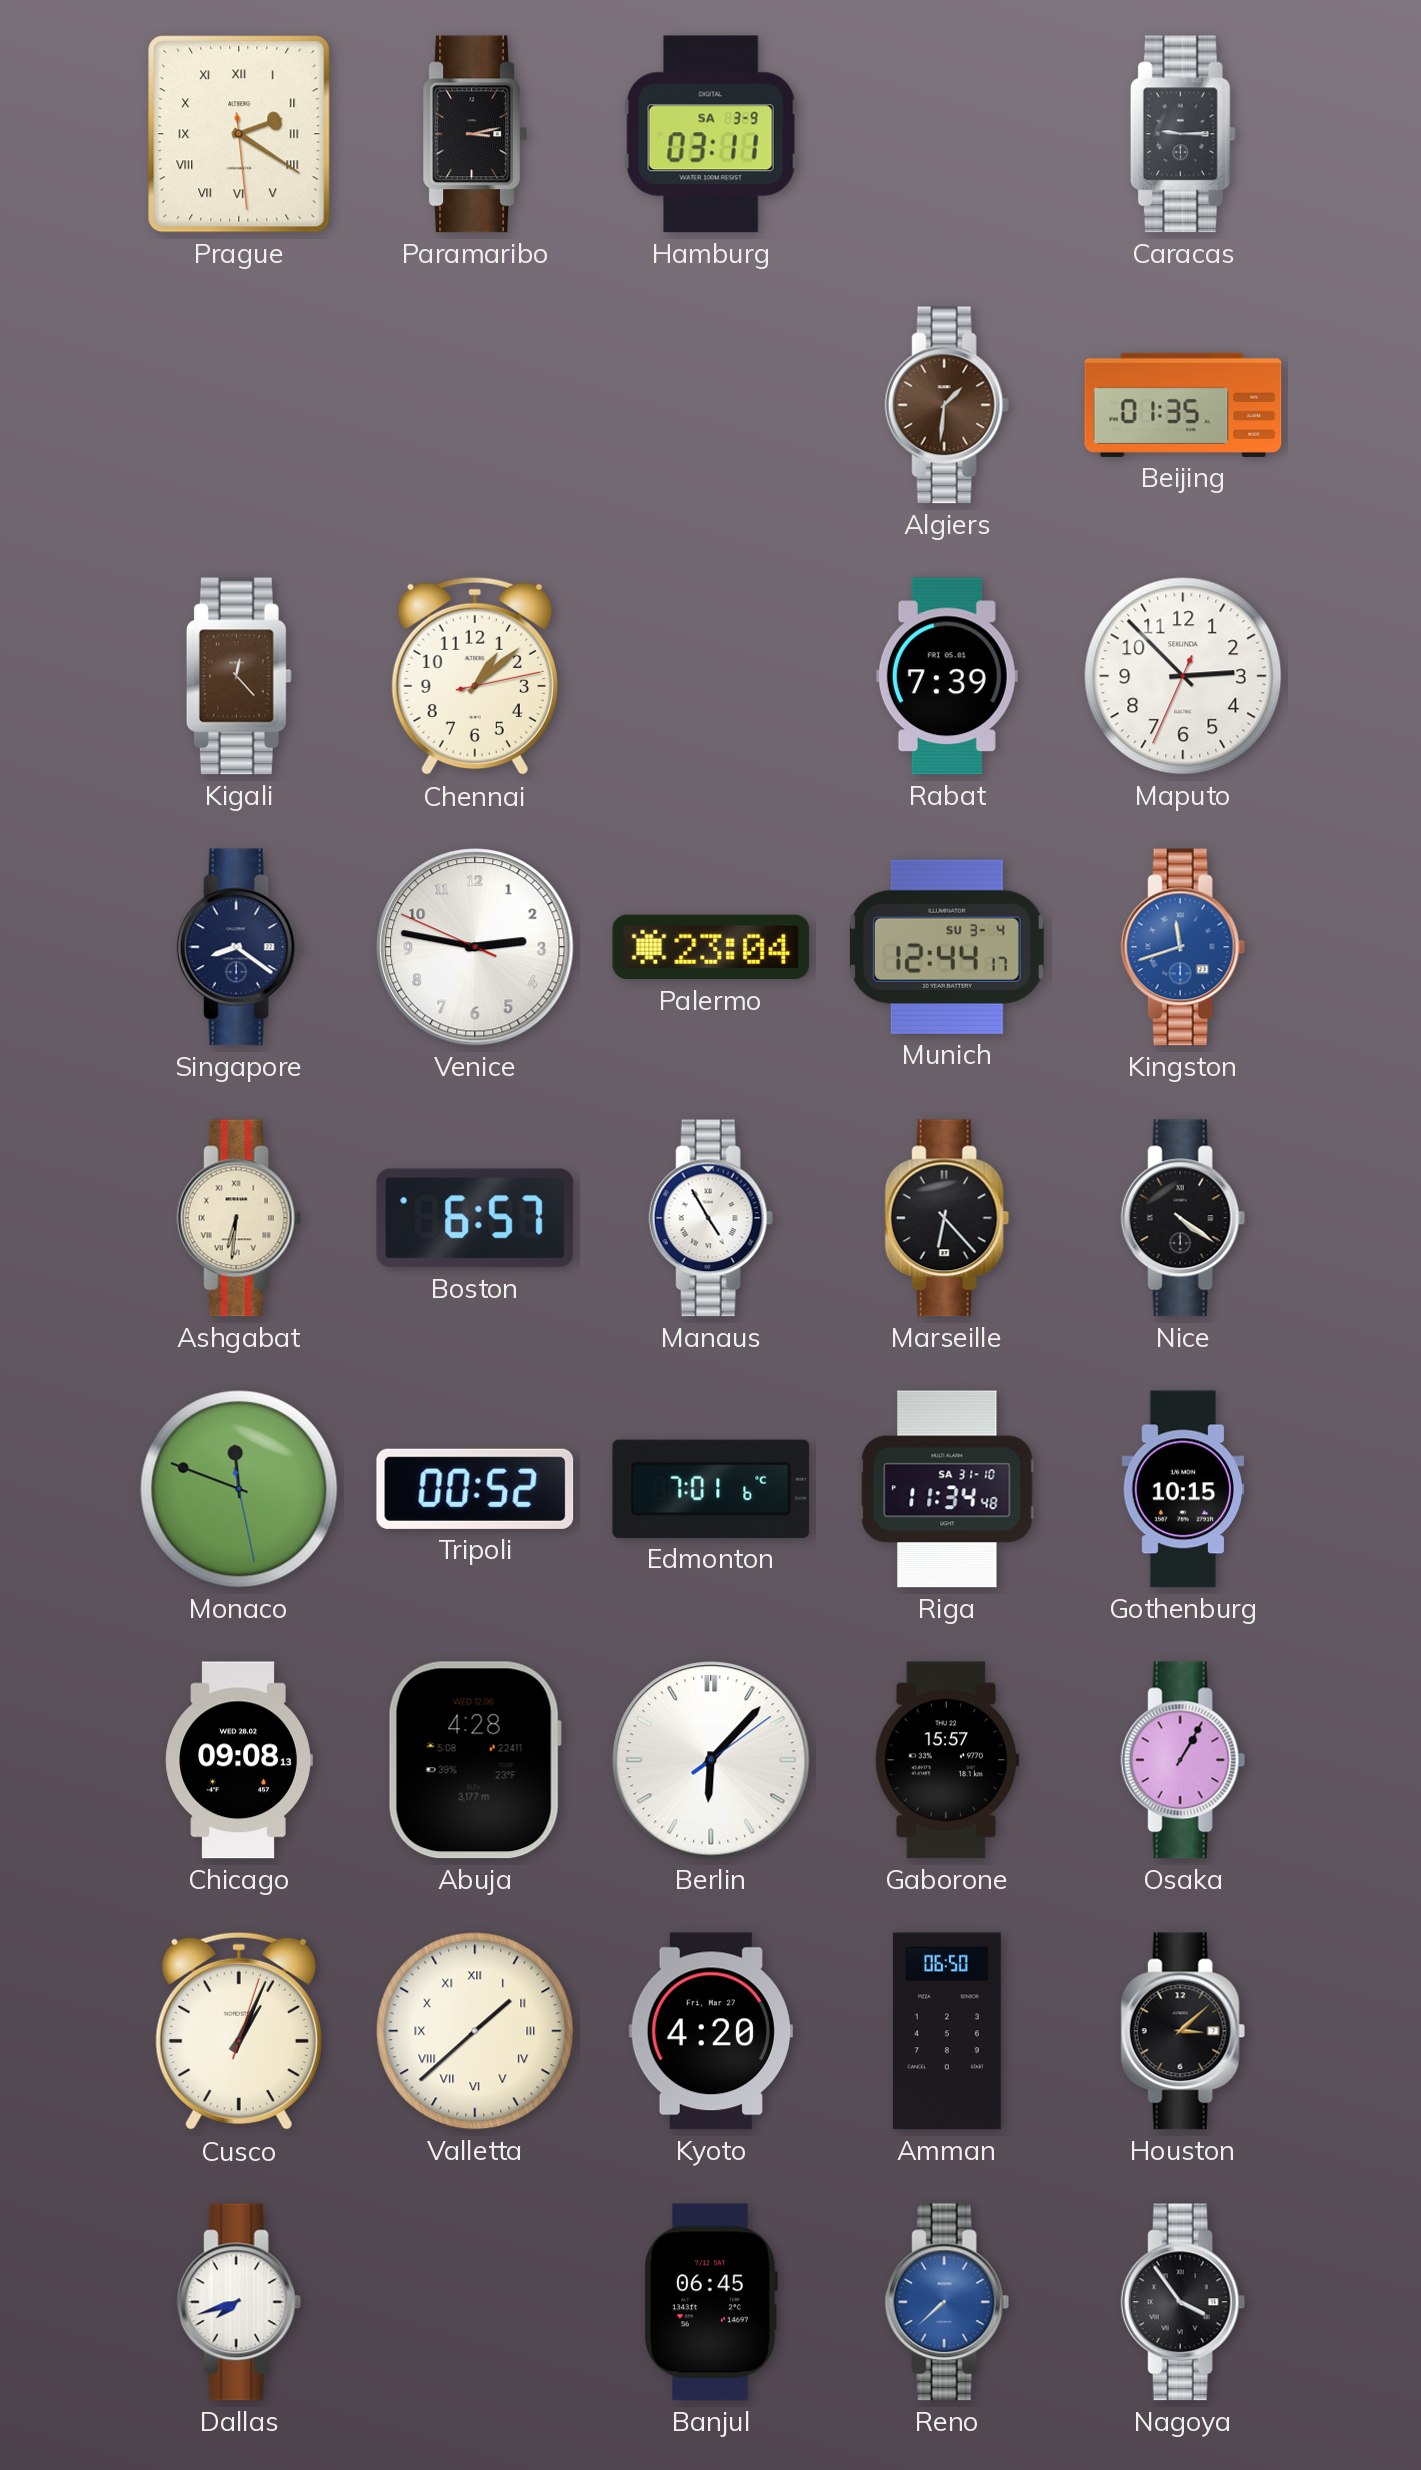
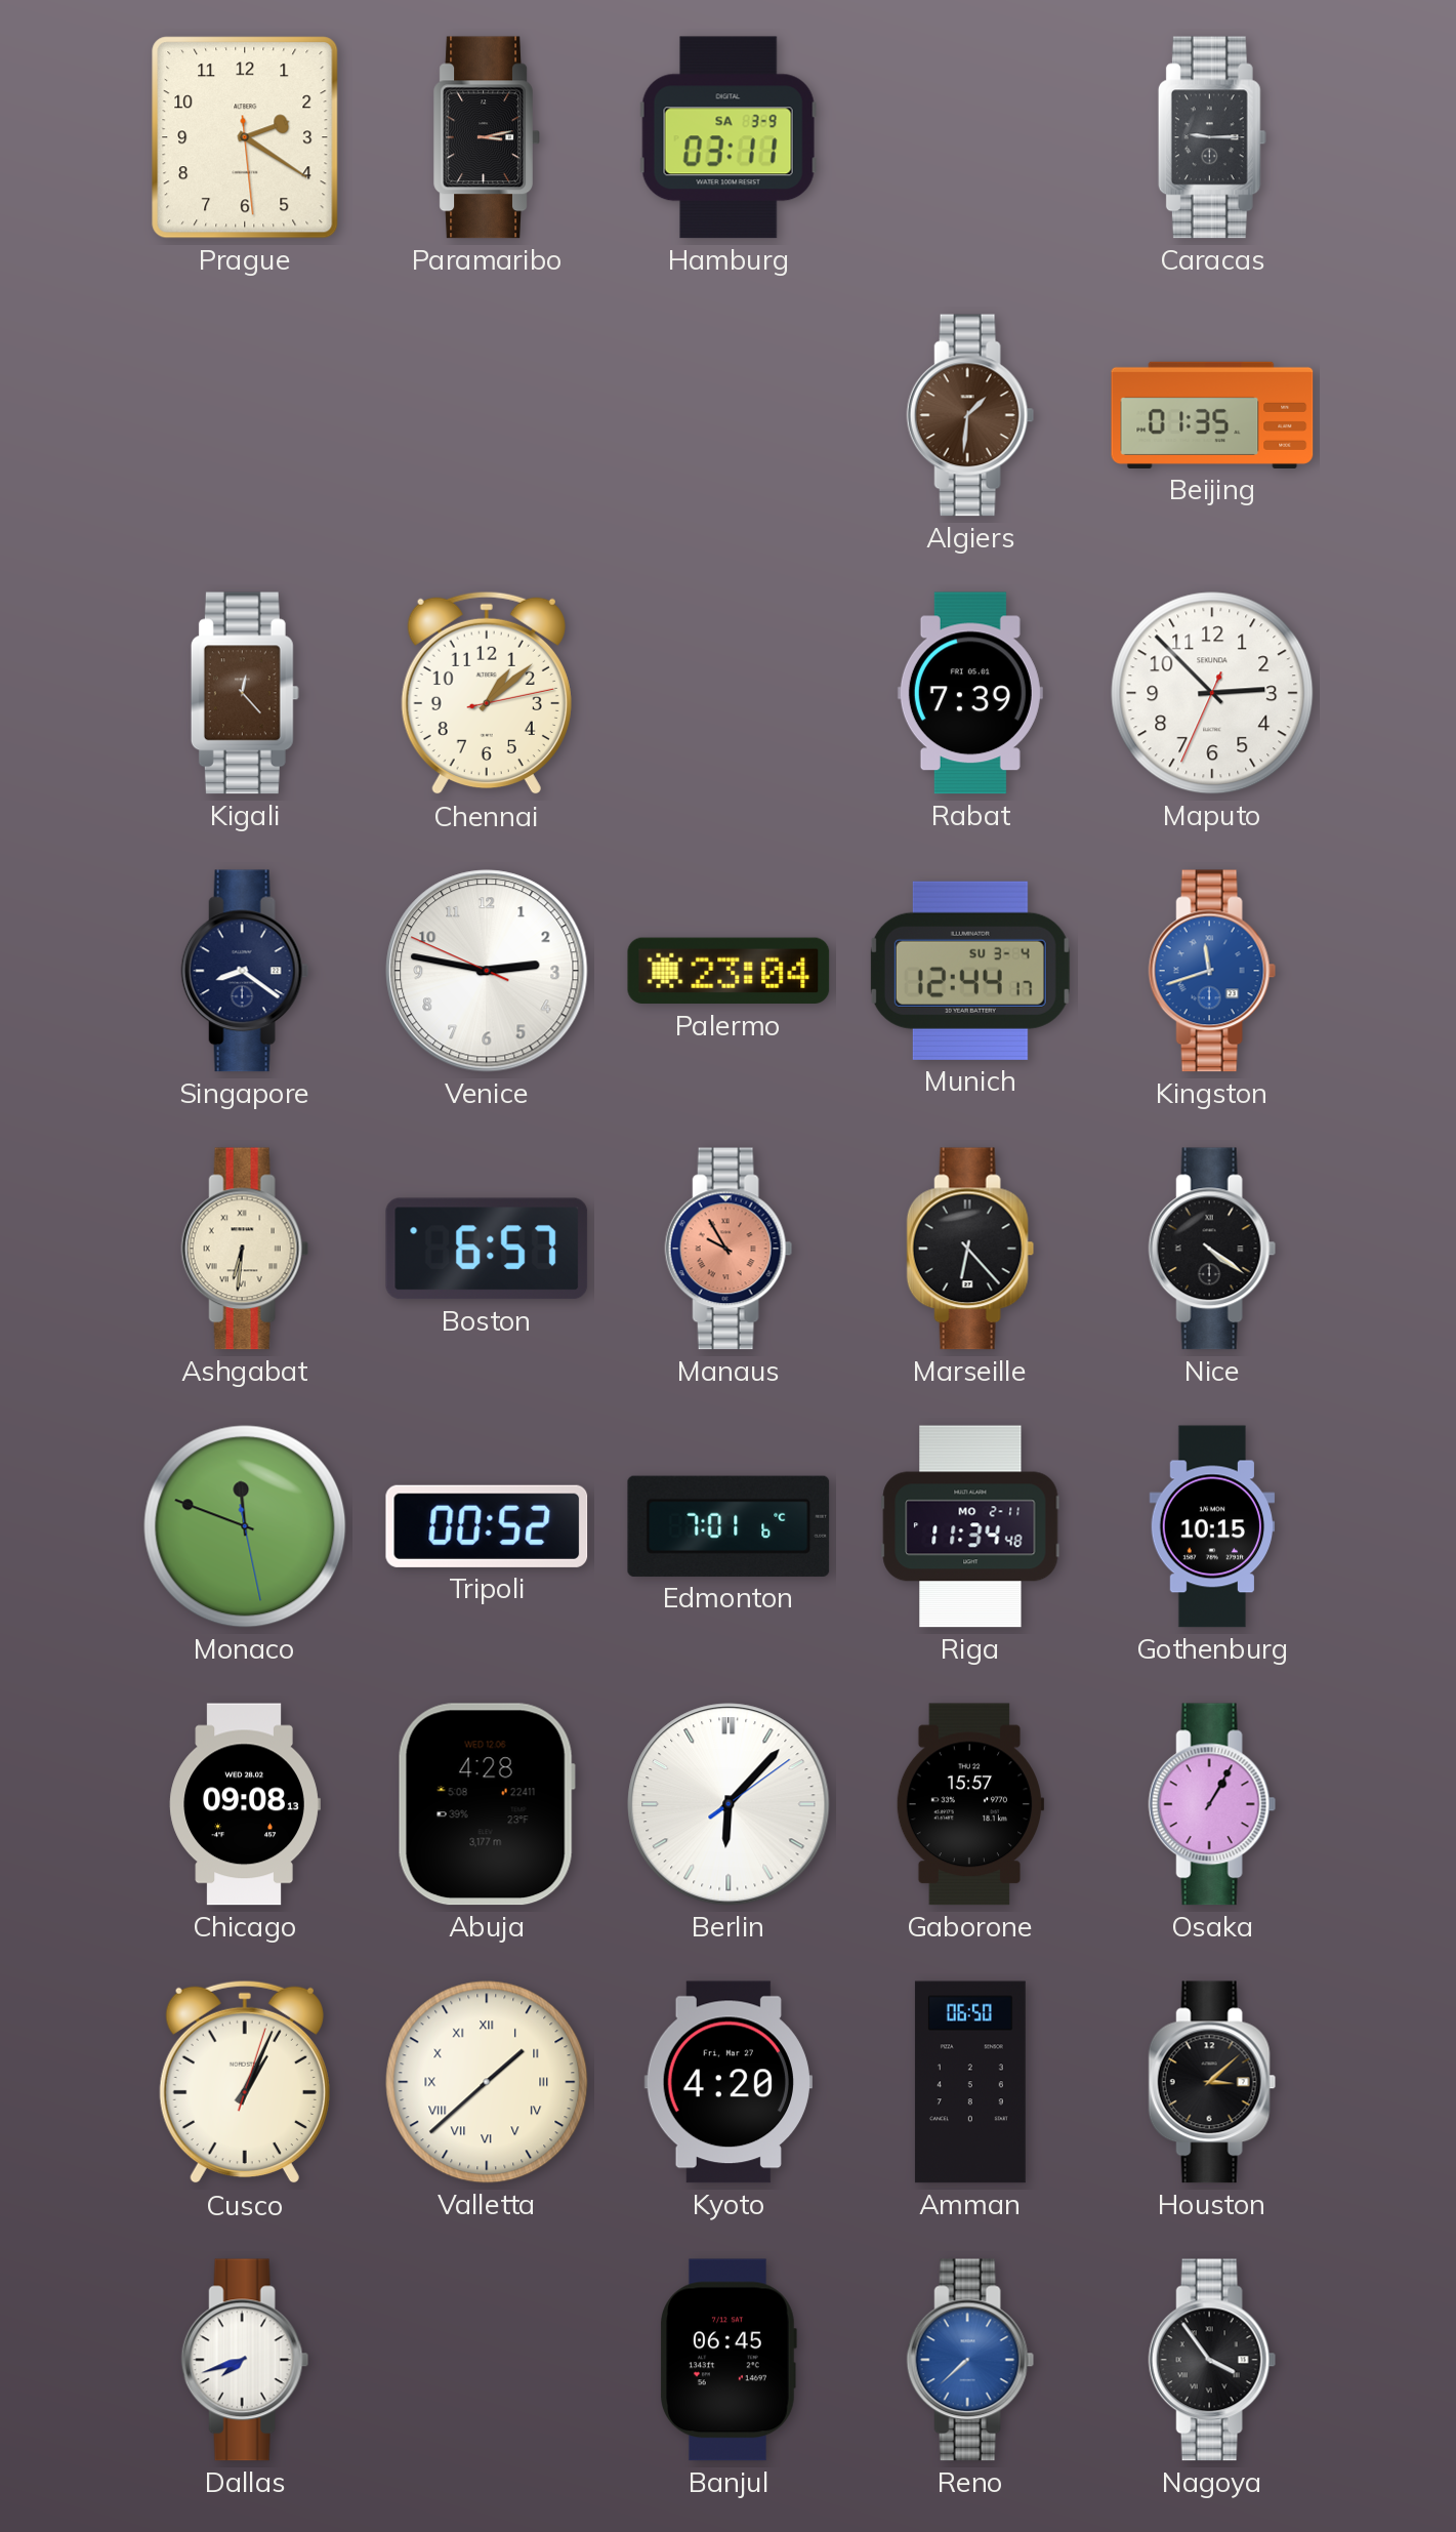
Prague numerals: Roman -> Arabic
Manaus: 4:55 -> 9:55
Manaus dial: white -> salmon
Riga date: SA 31-10 -> MO 2-11
